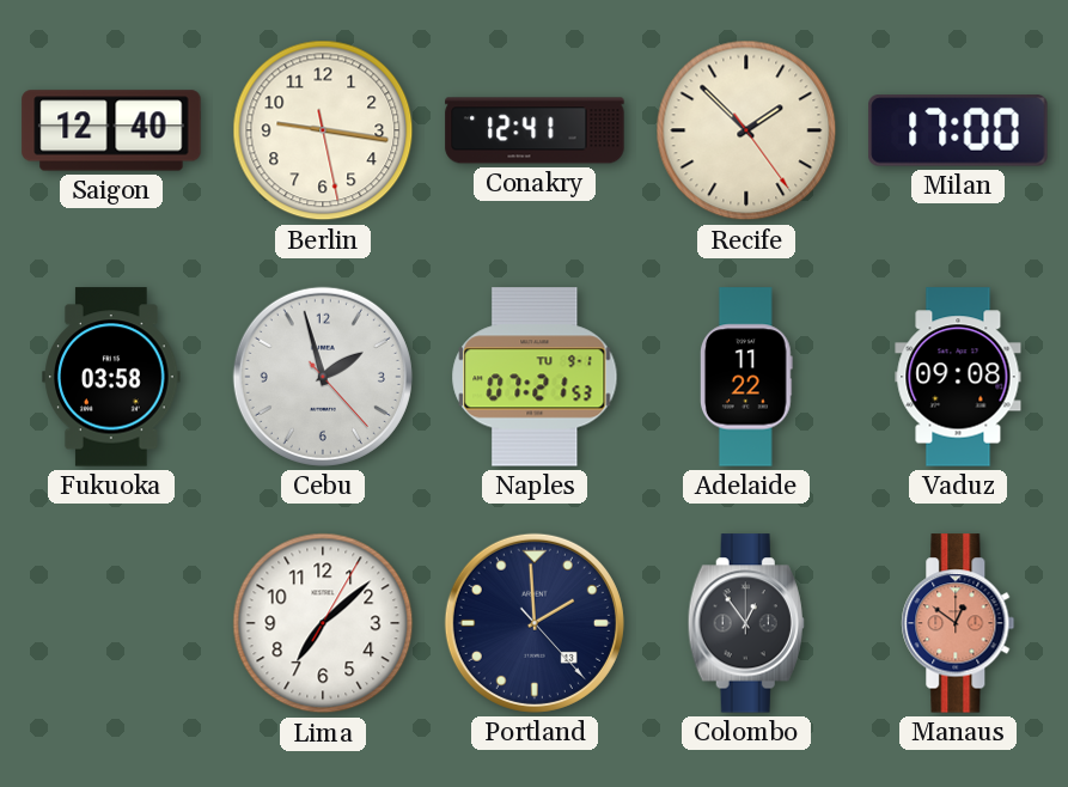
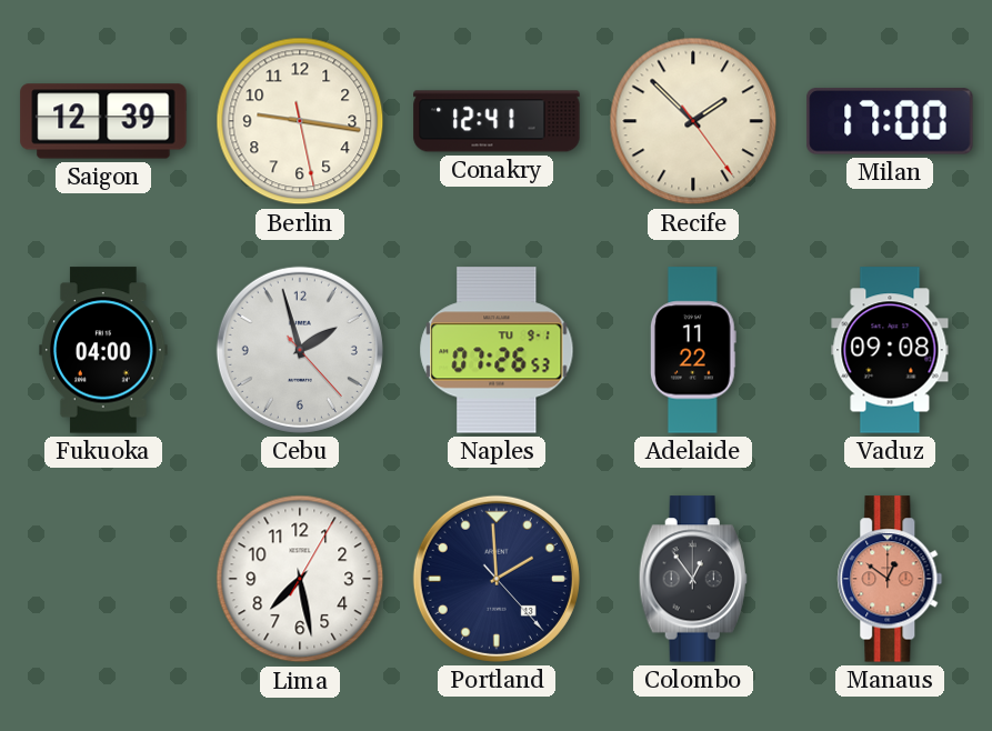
Saigon: 12:40 -> 12:39
Fukuoka: 03:58 -> 04:00
Naples: 07:21 -> 07:26
Lima: 7:08 -> 7:28
